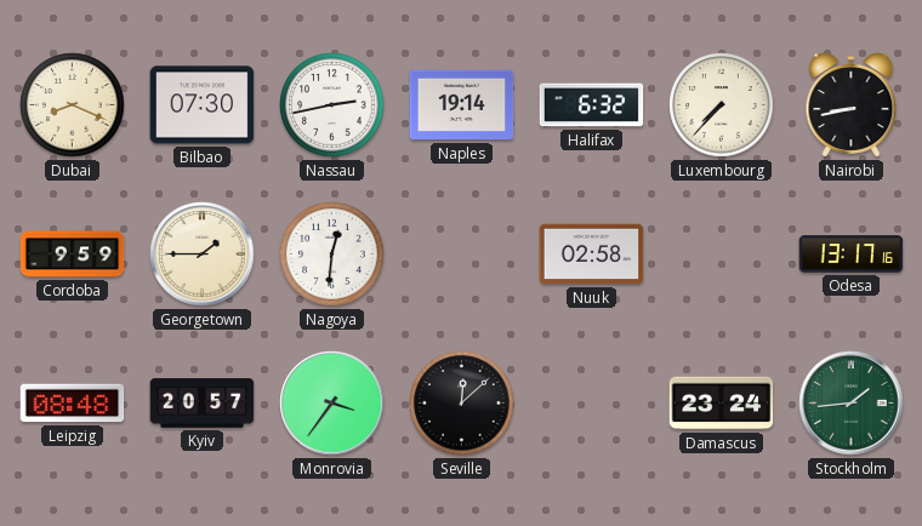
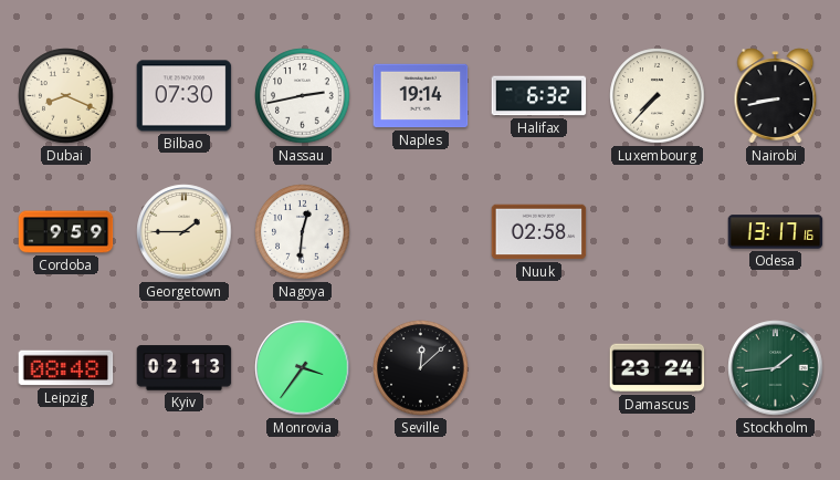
Kyiv: 20:57 -> 02:13
